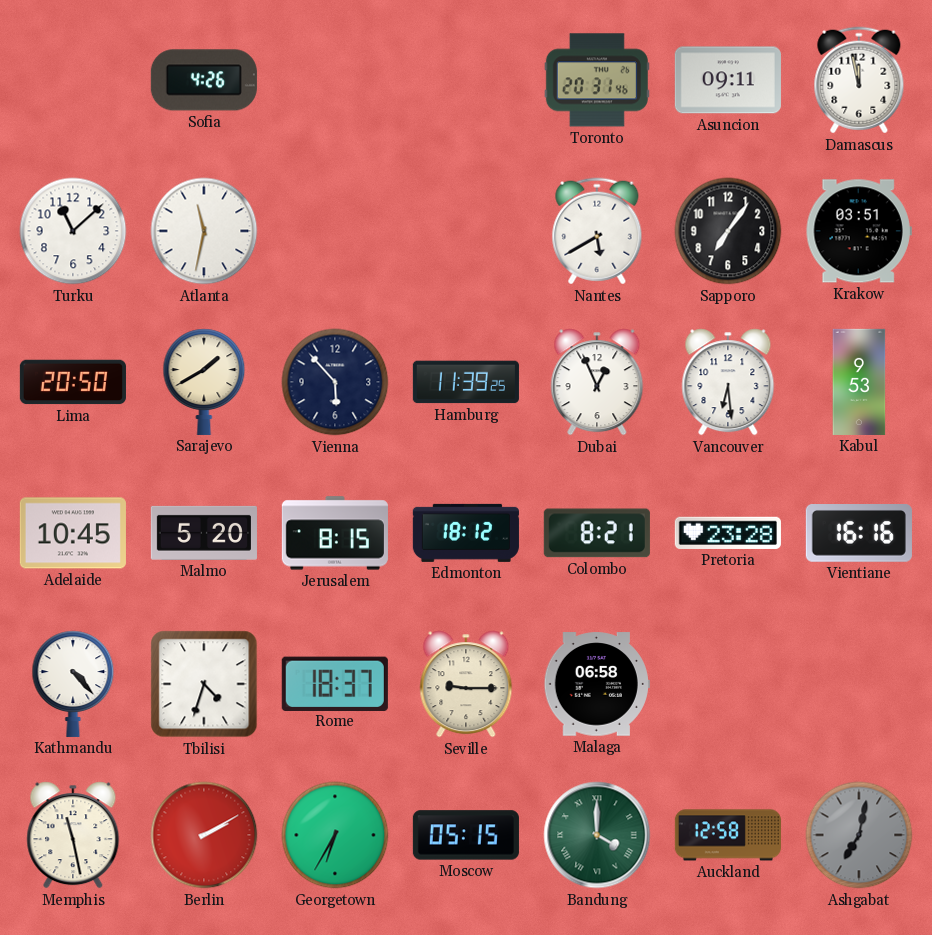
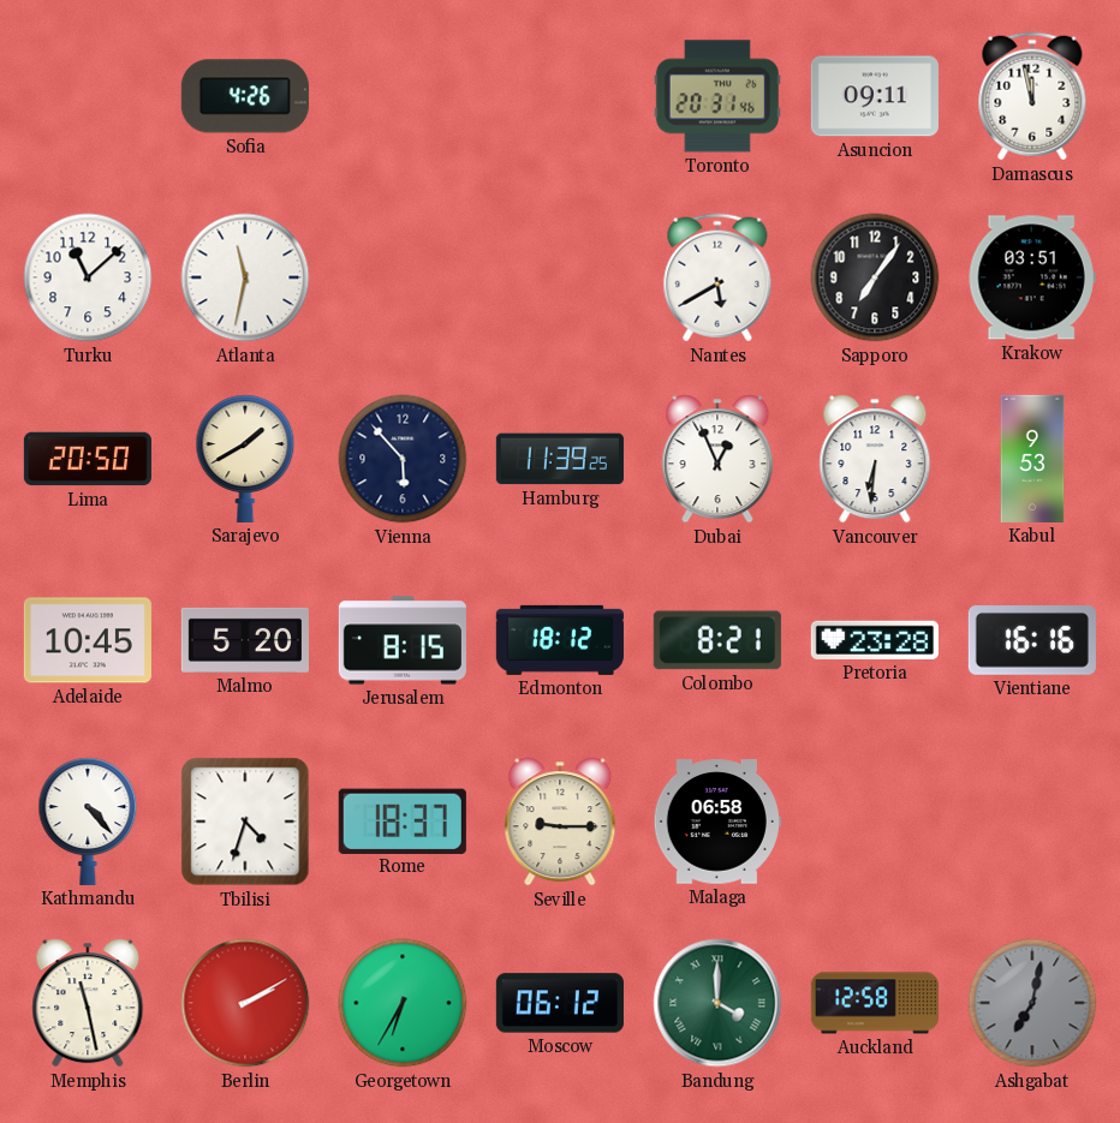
Vancouver: 6:29 -> 6:31
Moscow: 05:15 -> 06:12
